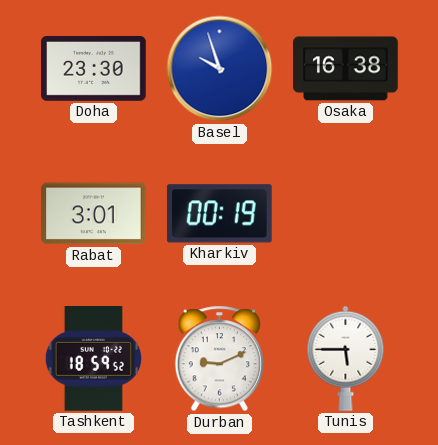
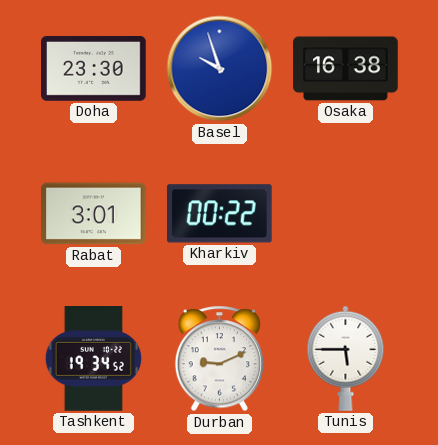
Kharkiv: 00:19 -> 00:22
Tashkent: 18:59 -> 19:34
